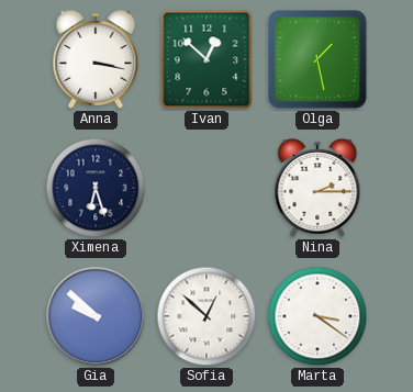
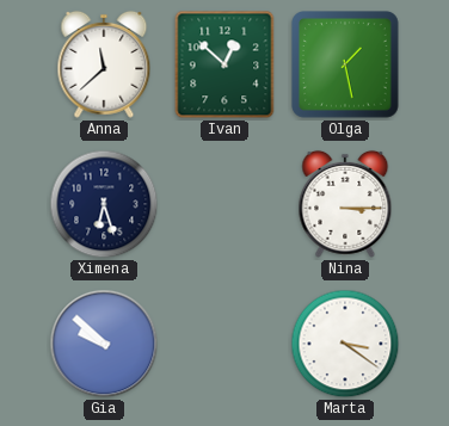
Anna: 3:17 -> 11:38
Nina: 2:15 -> 3:15
Sofia: 12:52 -> none
